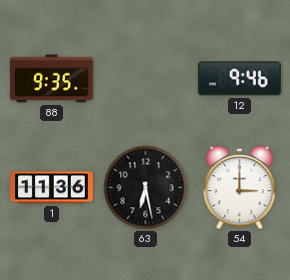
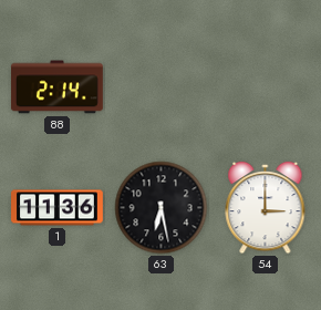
88: 9:35 -> 2:14
12: 9:46 -> none
